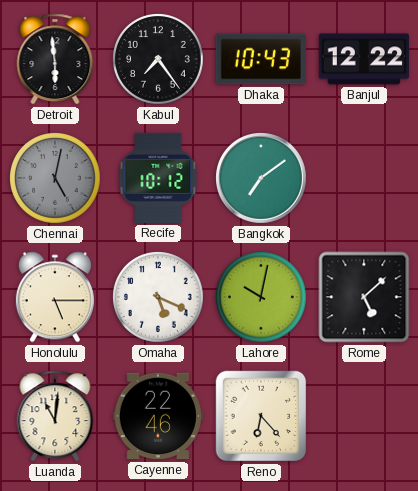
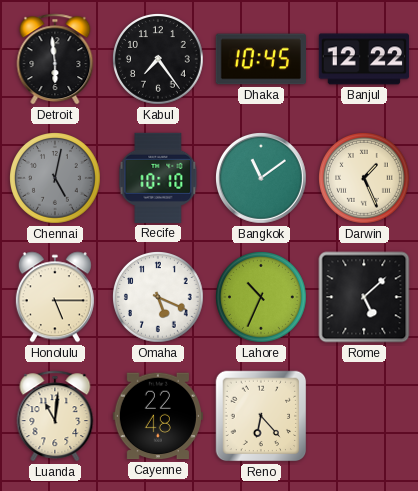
Dhaka: 10:43 -> 10:45
Recife: 10:12 -> 10:10
Bangkok: 7:09 -> 11:09
Darwin: none -> 1:26
Lahore: 10:02 -> 10:34
Cayenne: 22:46 -> 22:48
